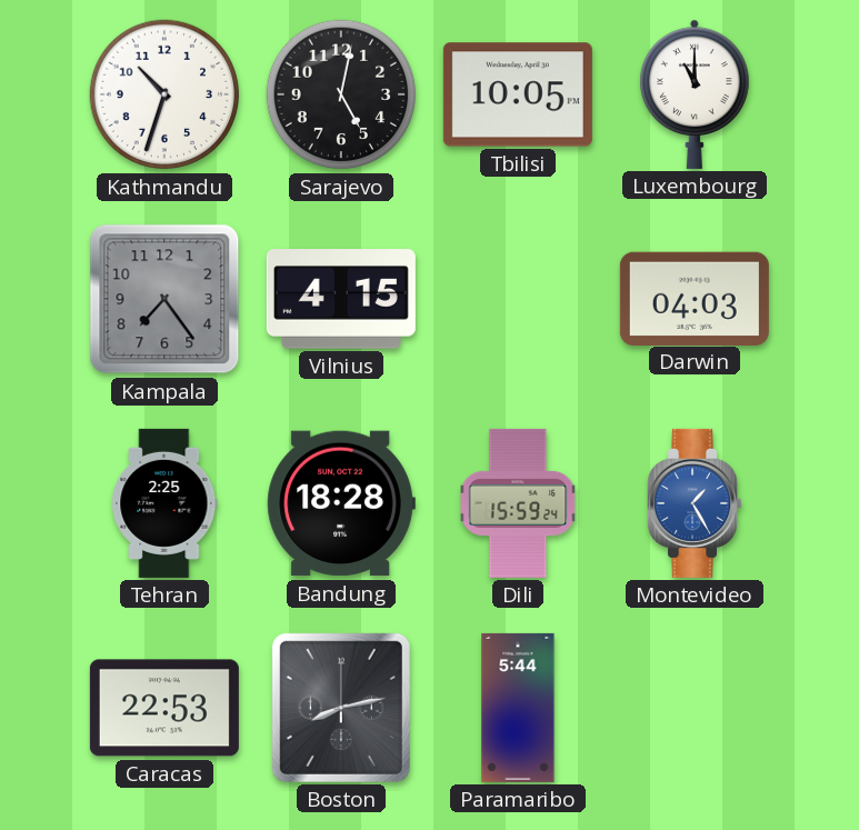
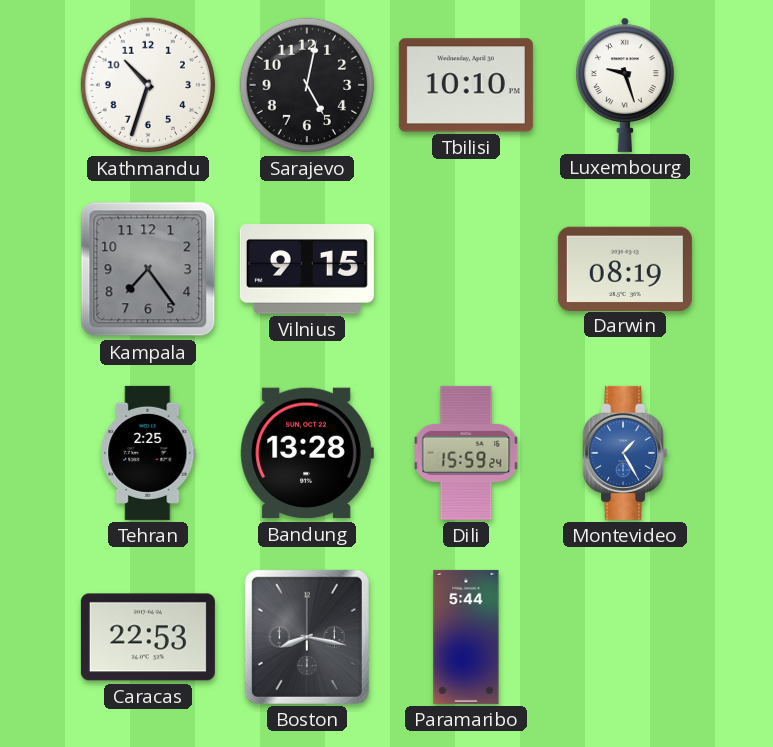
Tbilisi: 10:05 -> 10:10
Luxembourg: 11:00 -> 9:27
Vilnius: 4:15 -> 9:15
Darwin: 04:03 -> 08:19
Bandung: 18:28 -> 13:28
Boston: 8:13 -> 8:17
